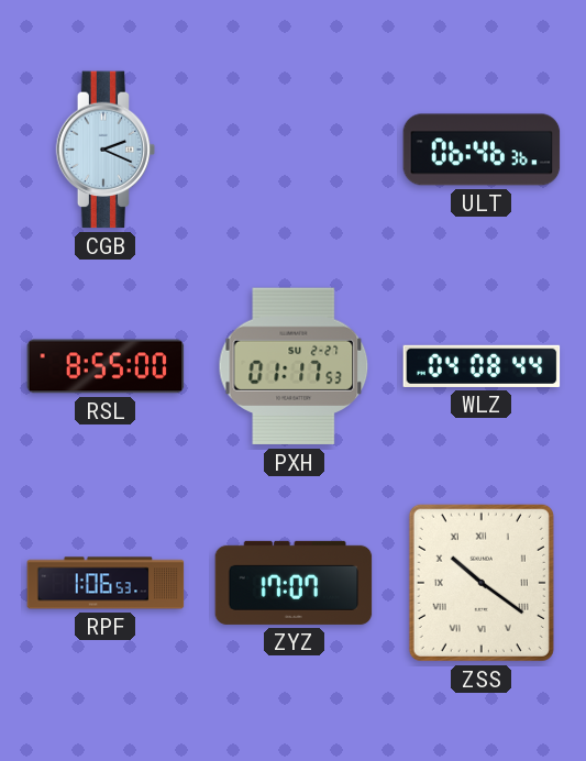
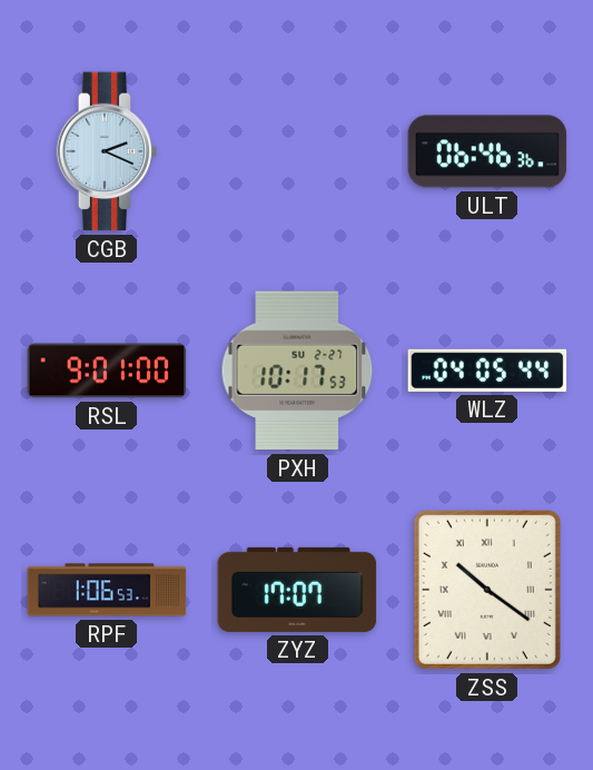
RSL: 8:55 -> 9:01
PXH: 01:17 -> 10:17
WLZ: 04:08 -> 04:05
